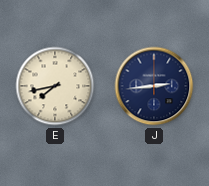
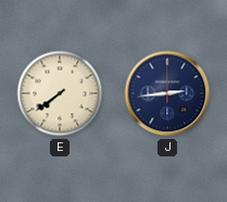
E: 7:43 -> 7:39
